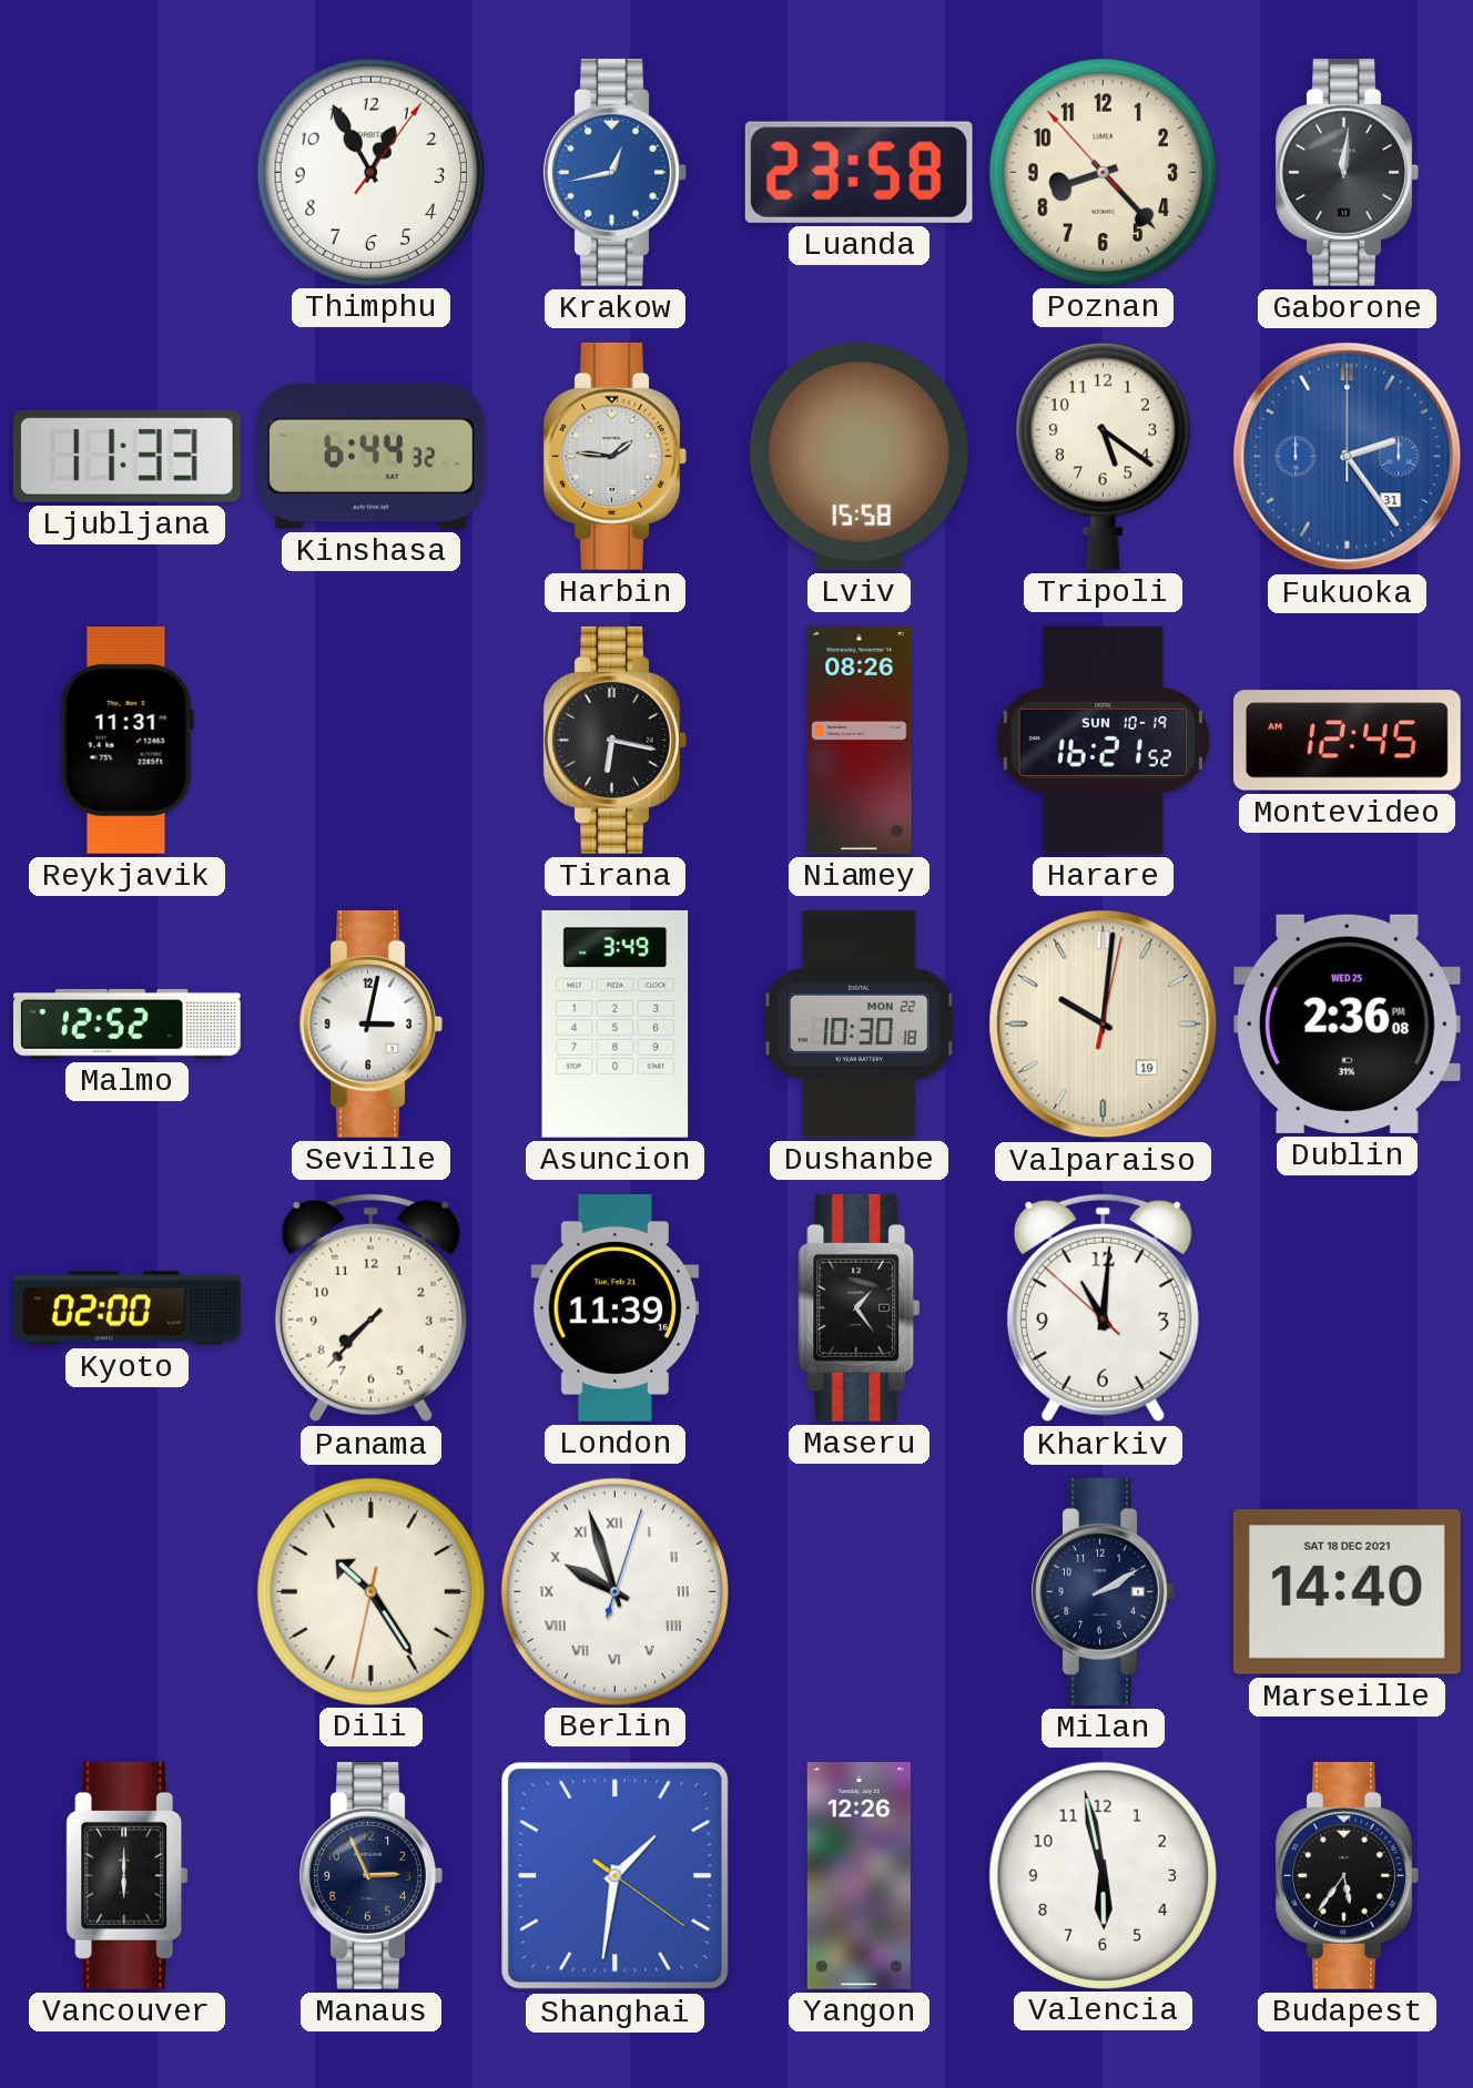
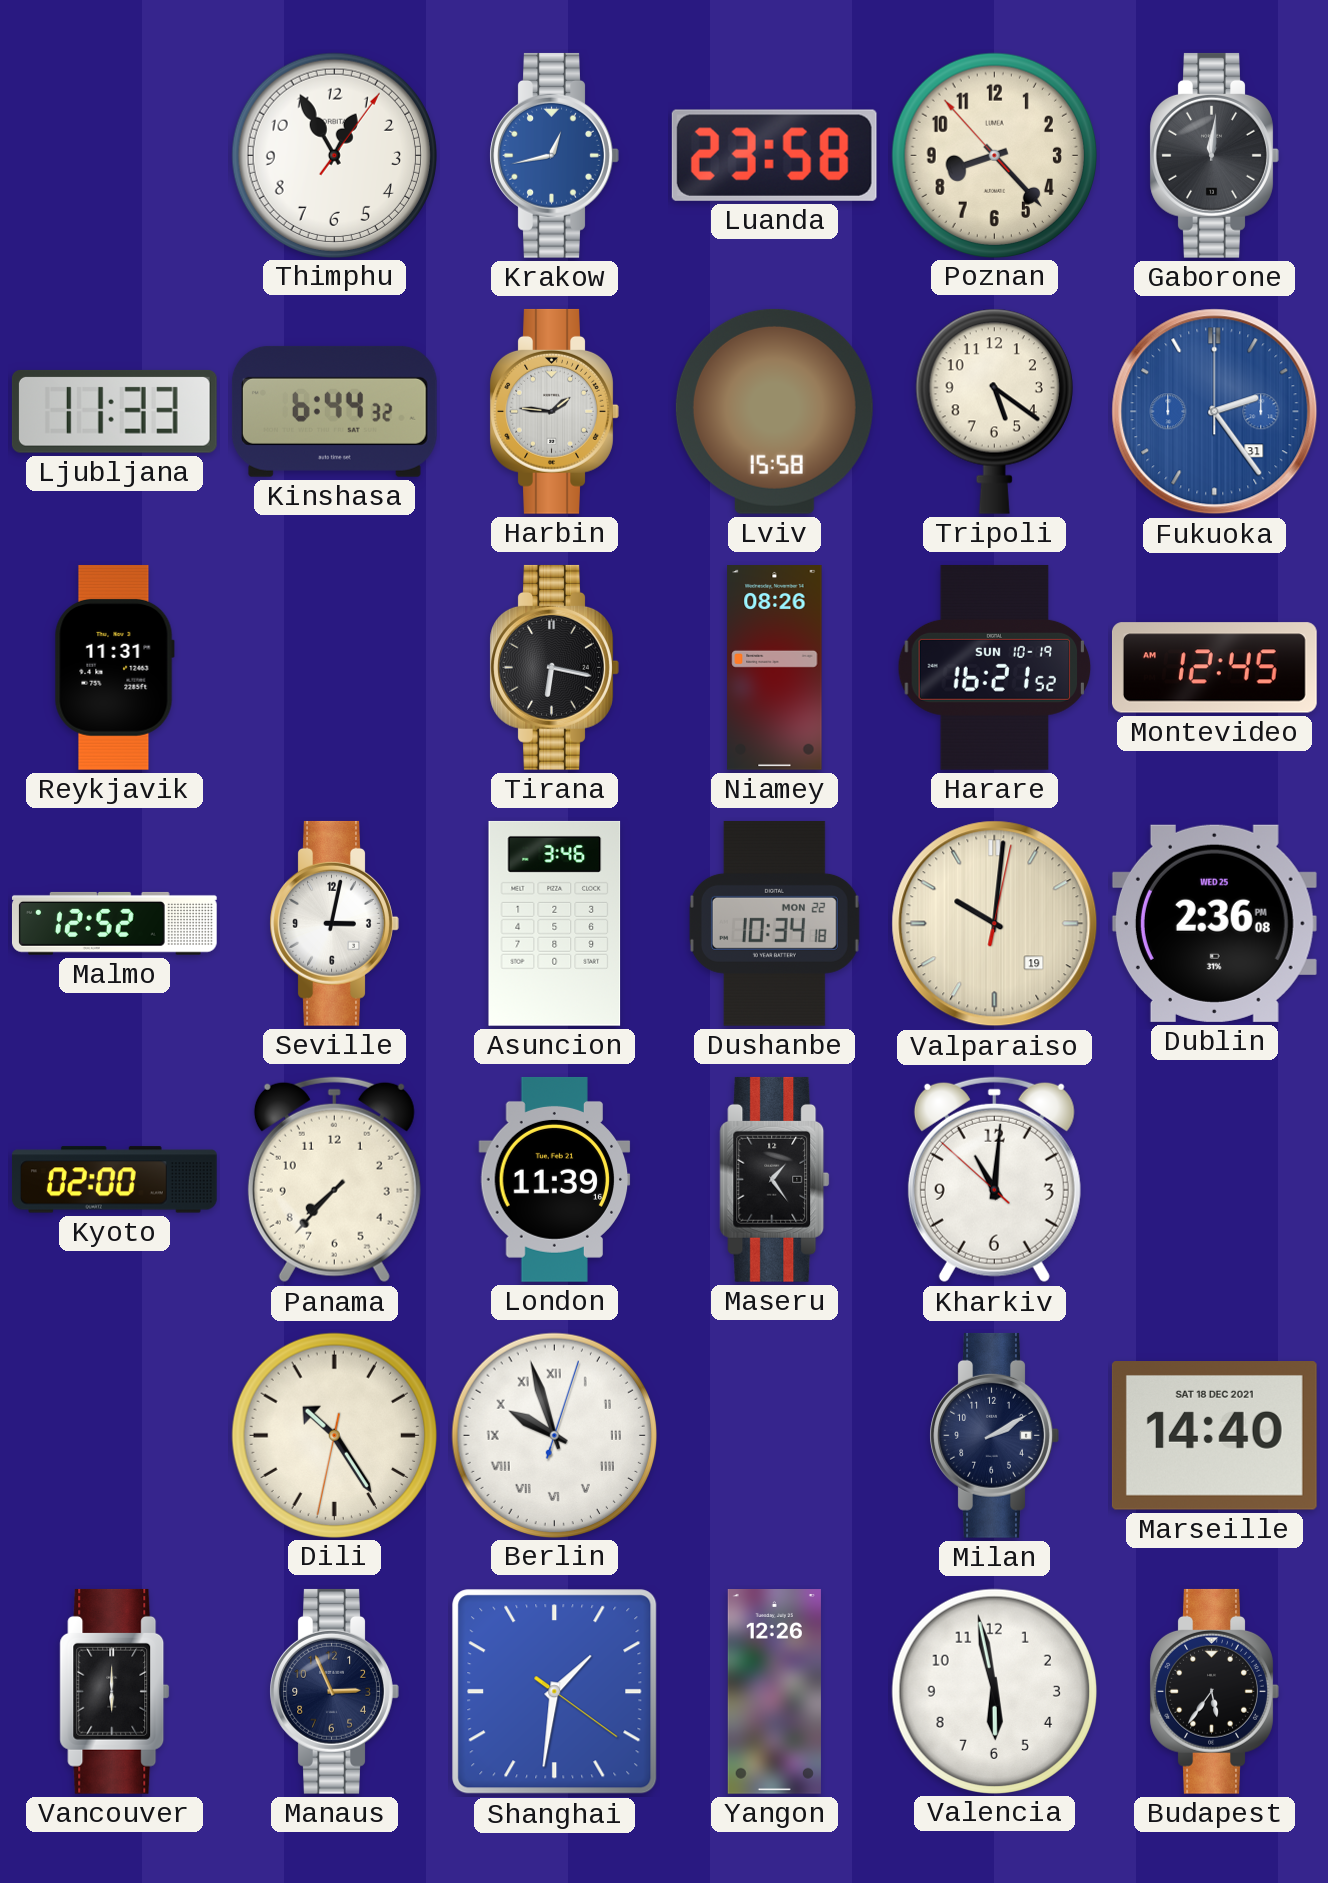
Asuncion: 3:49 -> 3:46
Dushanbe: 10:30 -> 10:34
